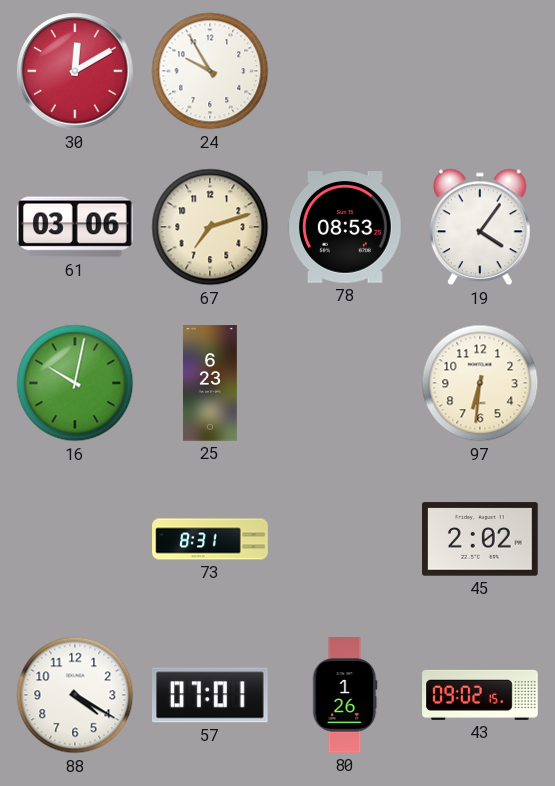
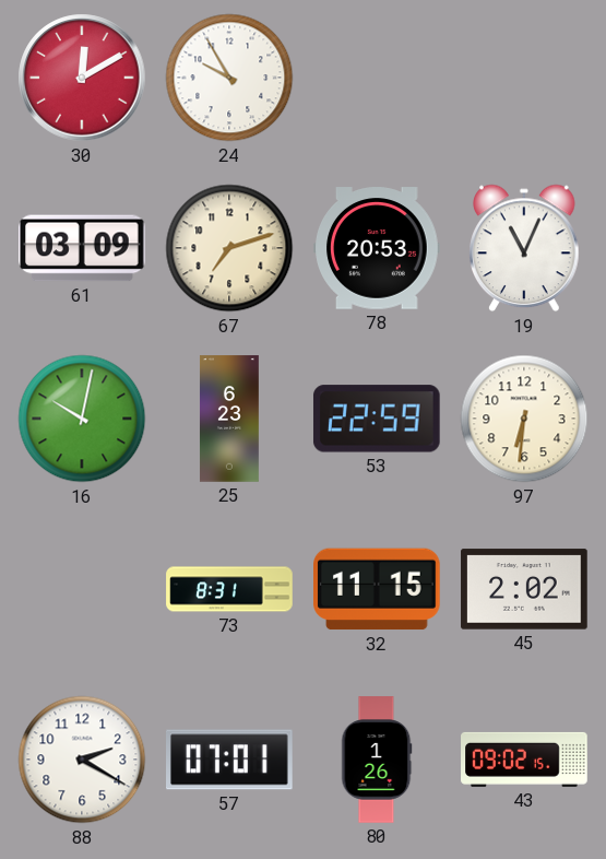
61: 03:06 -> 03:09
78: 08:53 -> 20:53
19: 4:06 -> 11:04
53: none -> 22:59
32: none -> 11:15
88: 4:20 -> 2:20
